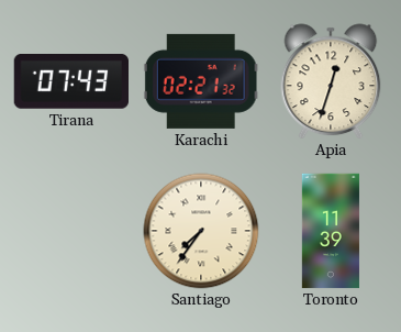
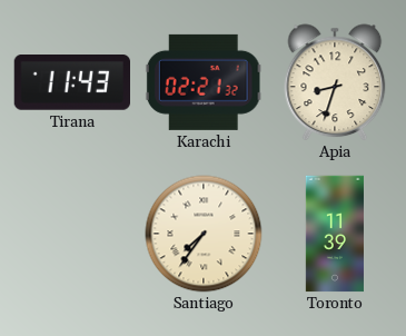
Tirana: 07:43 -> 11:43
Apia: 12:33 -> 8:33
